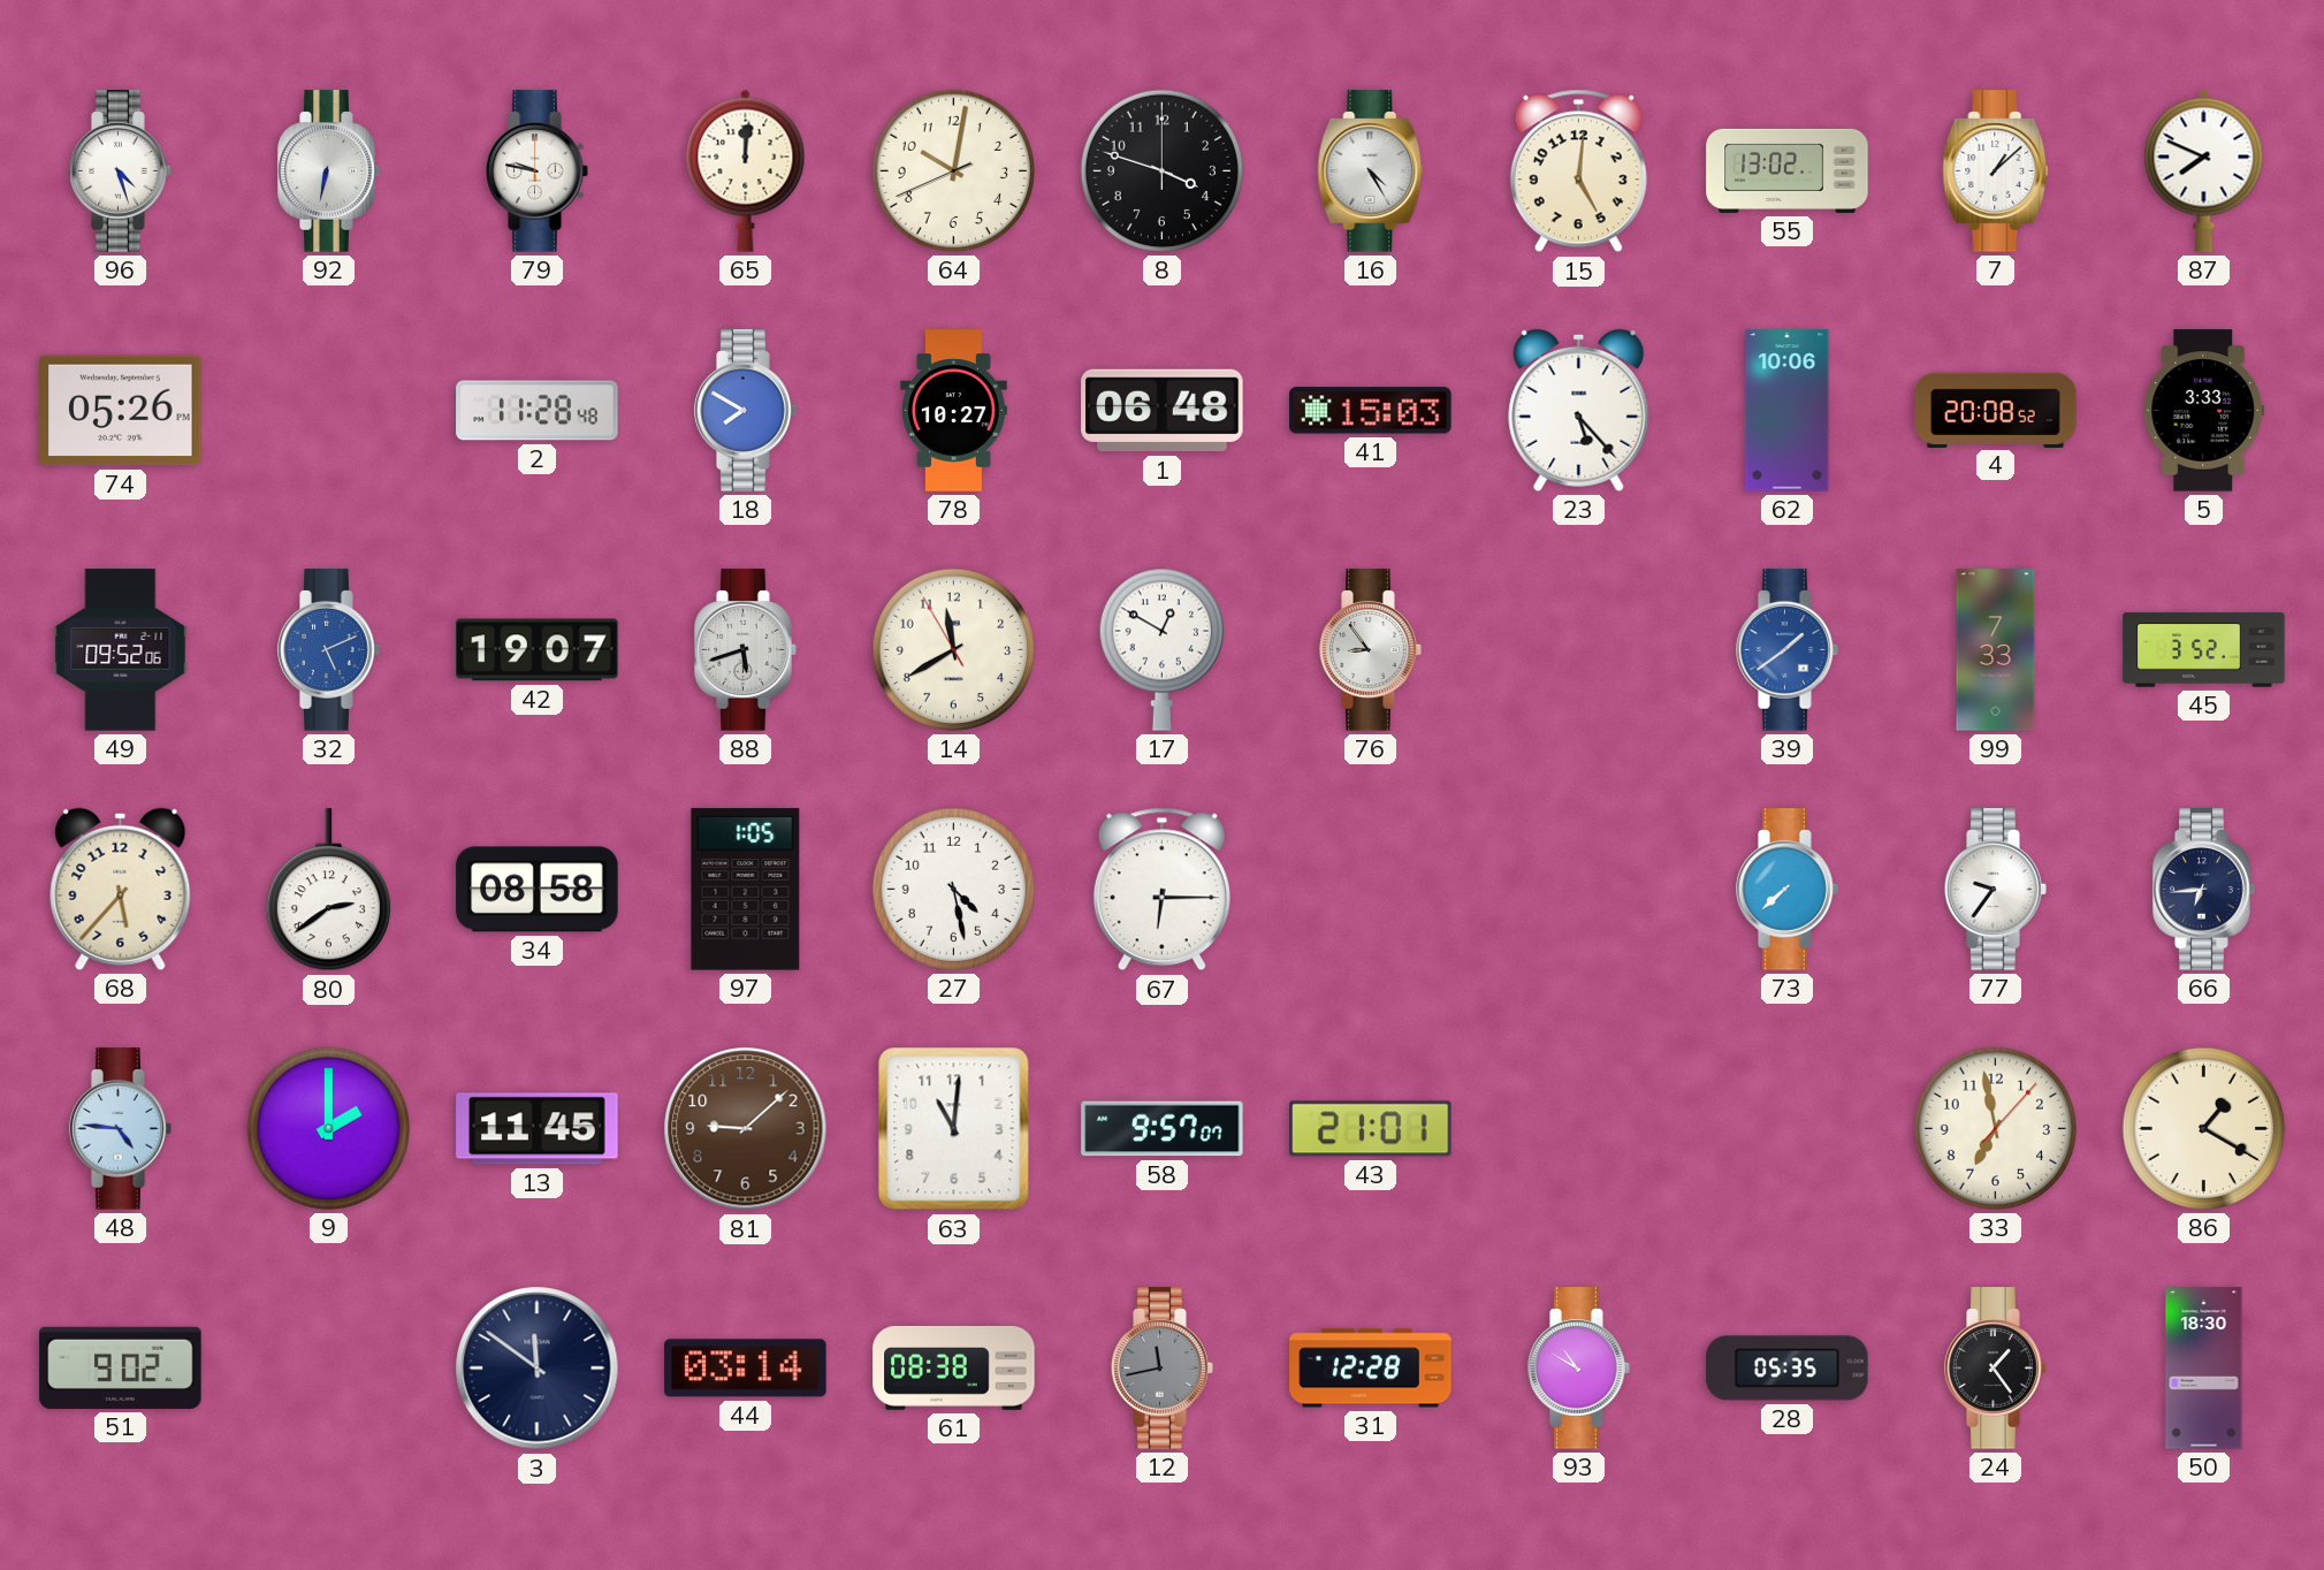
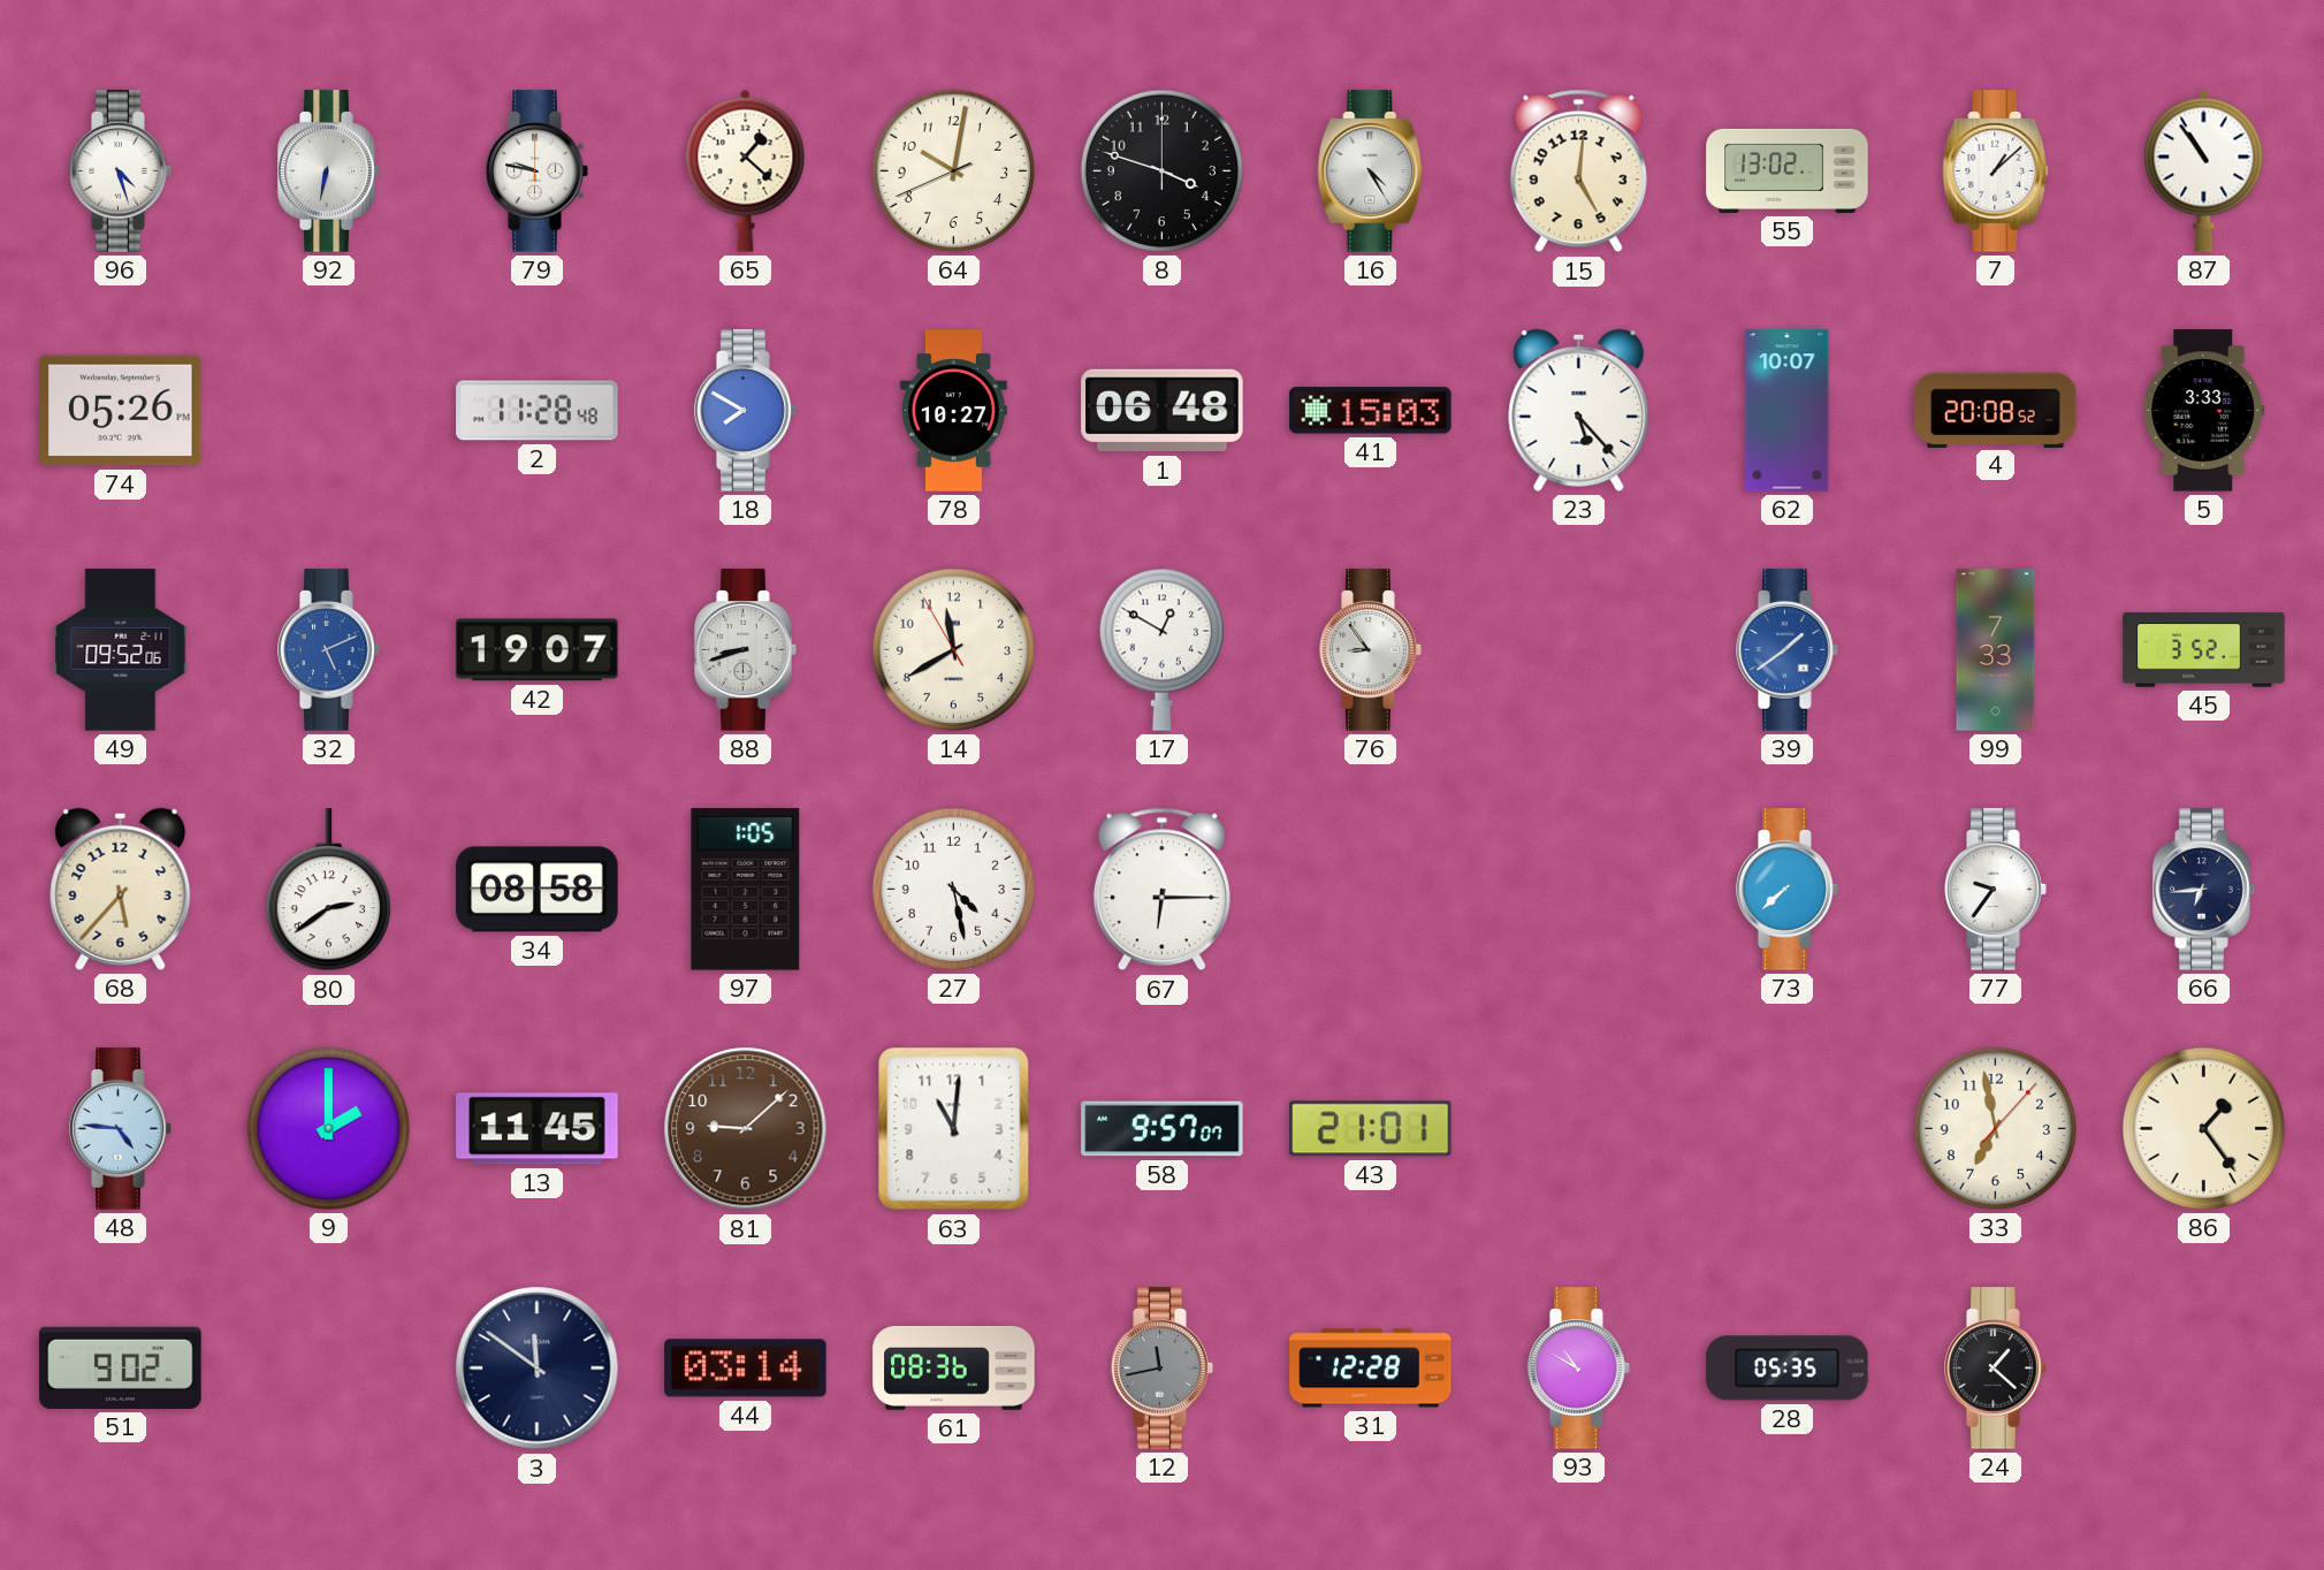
65: 12:01 -> 1:22
87: 7:49 -> 10:54
62: 10:06 -> 10:07
88: 5:42 -> 8:42
86: 1:20 -> 1:24
61: 08:38 -> 08:36
24: 1:24 -> 1:22
50: 18:30 -> none
